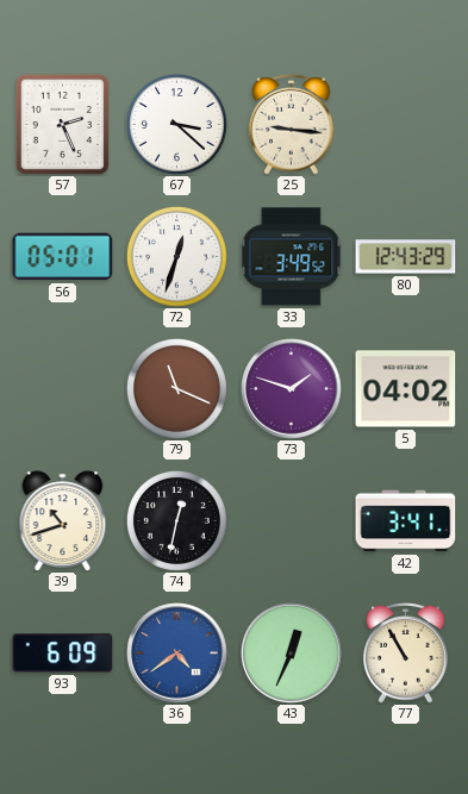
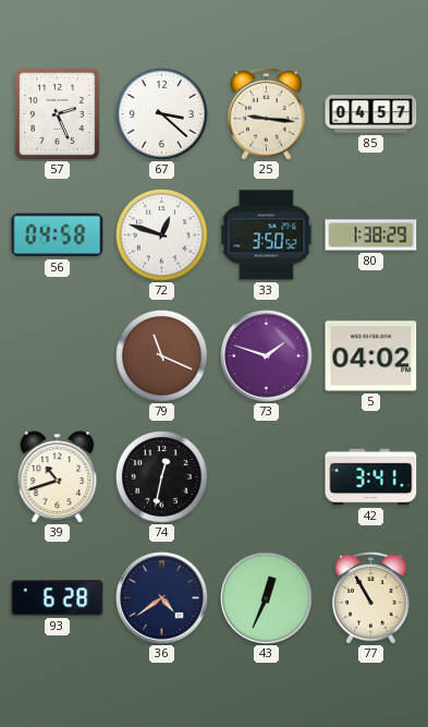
85: none -> 04:57
56: 05:01 -> 04:58
72: 12:33 -> 12:48
33: 3:49 -> 3:50
80: 12:43 -> 1:38
93: 6:09 -> 6:28
36 dial: blue -> navy
